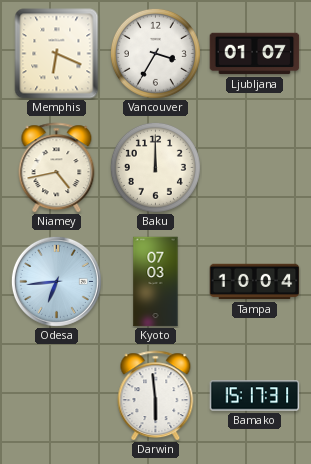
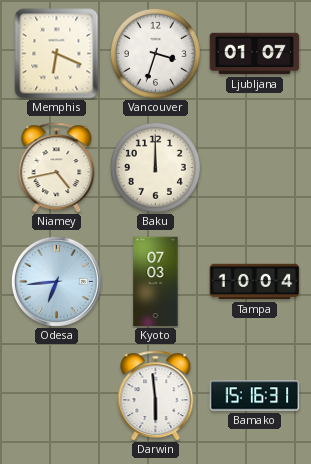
Vancouver: 3:35 -> 3:33
Bamako: 15:17 -> 15:16
